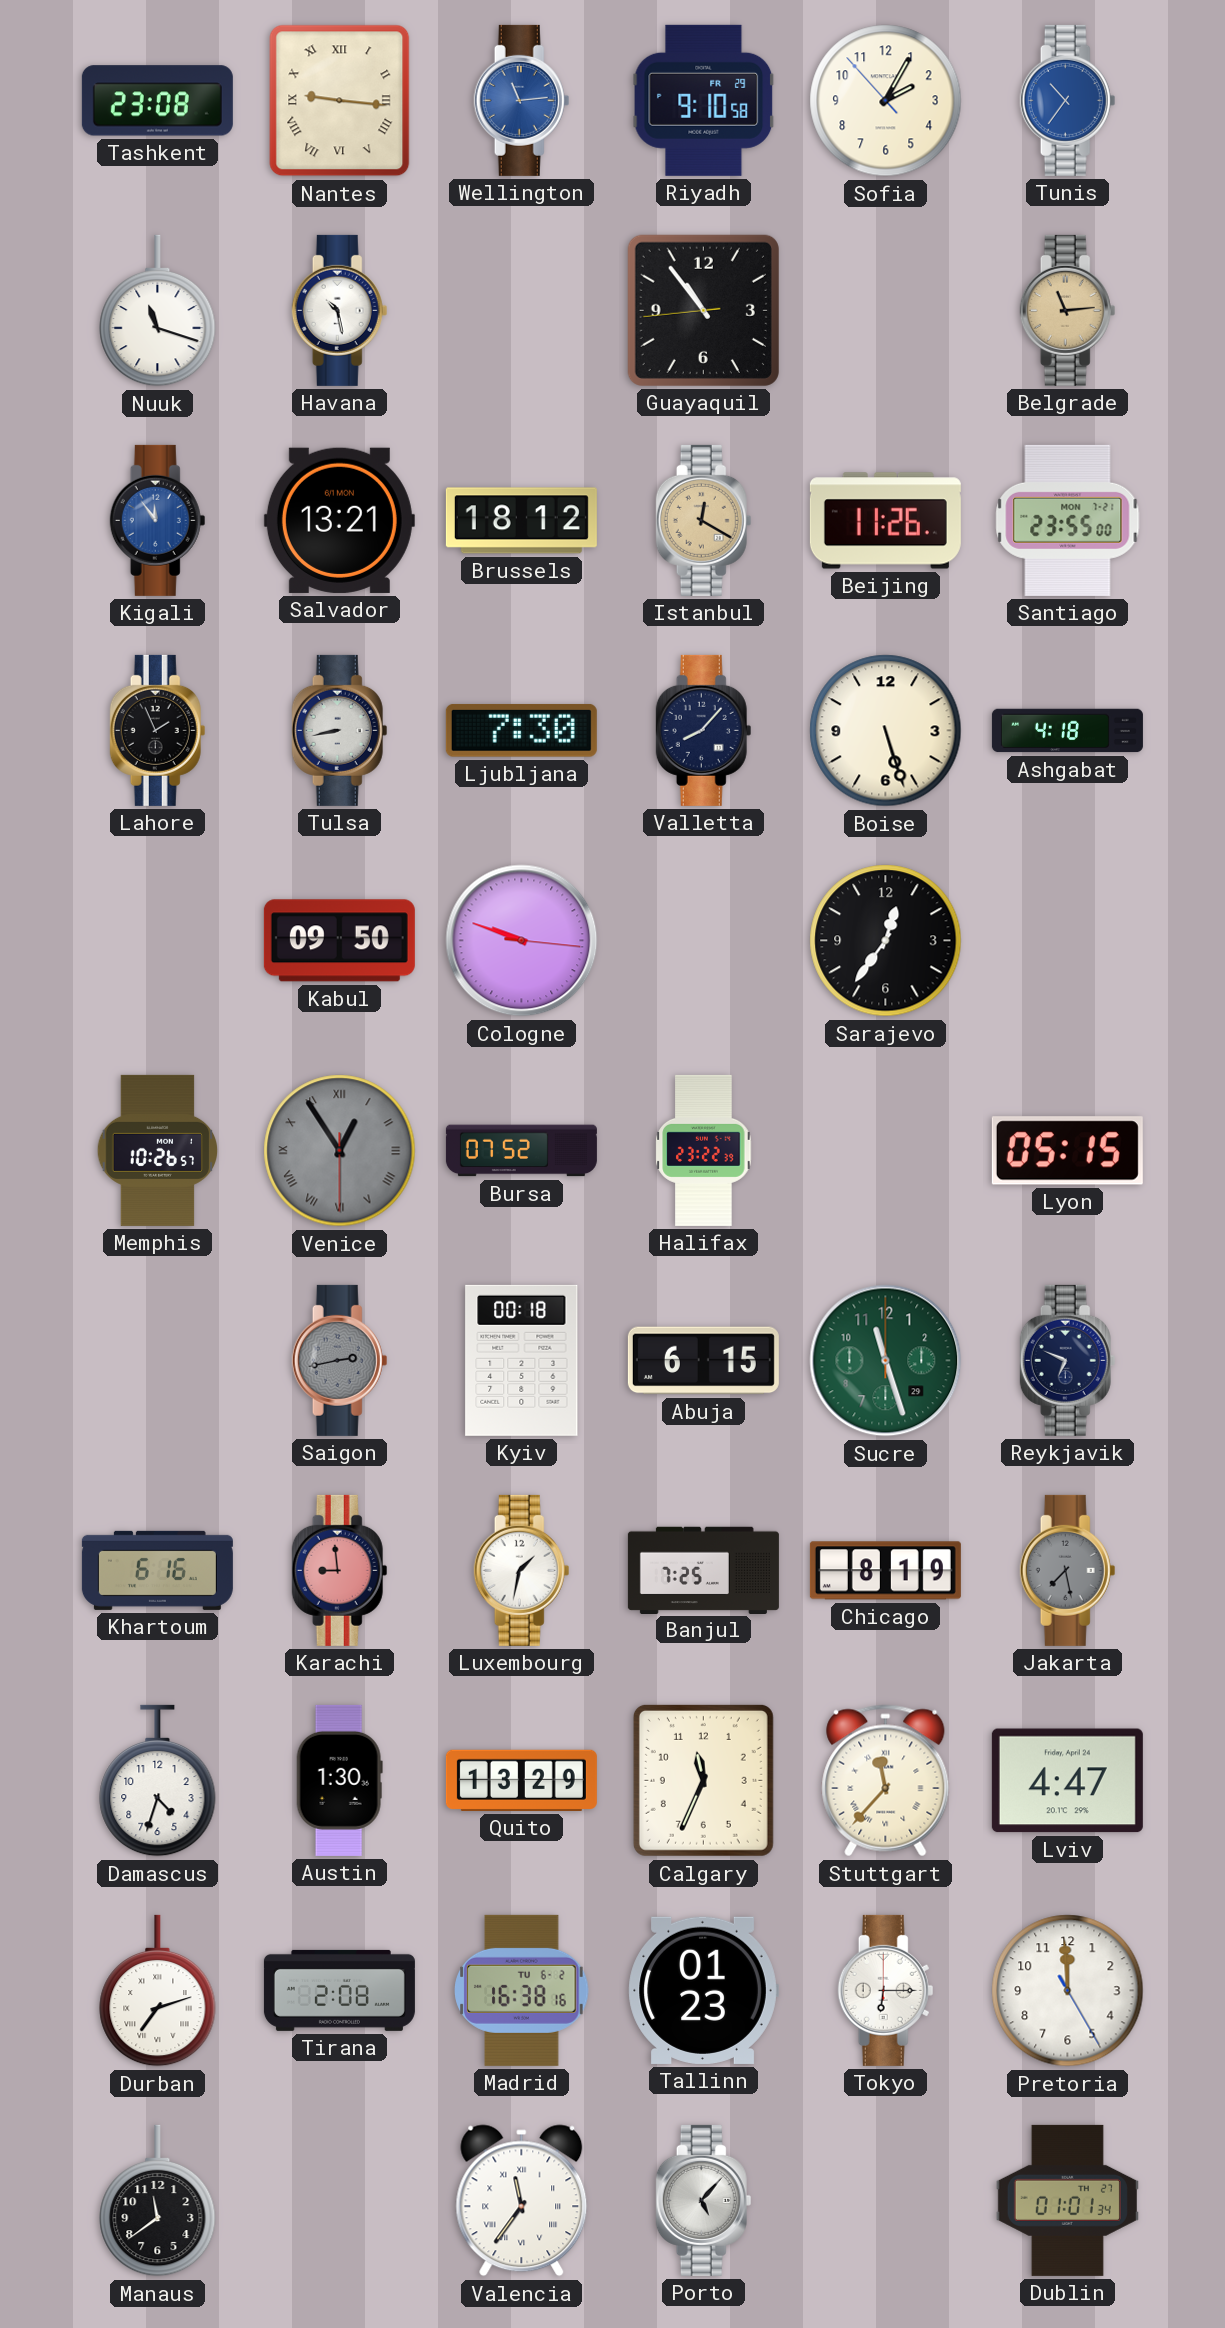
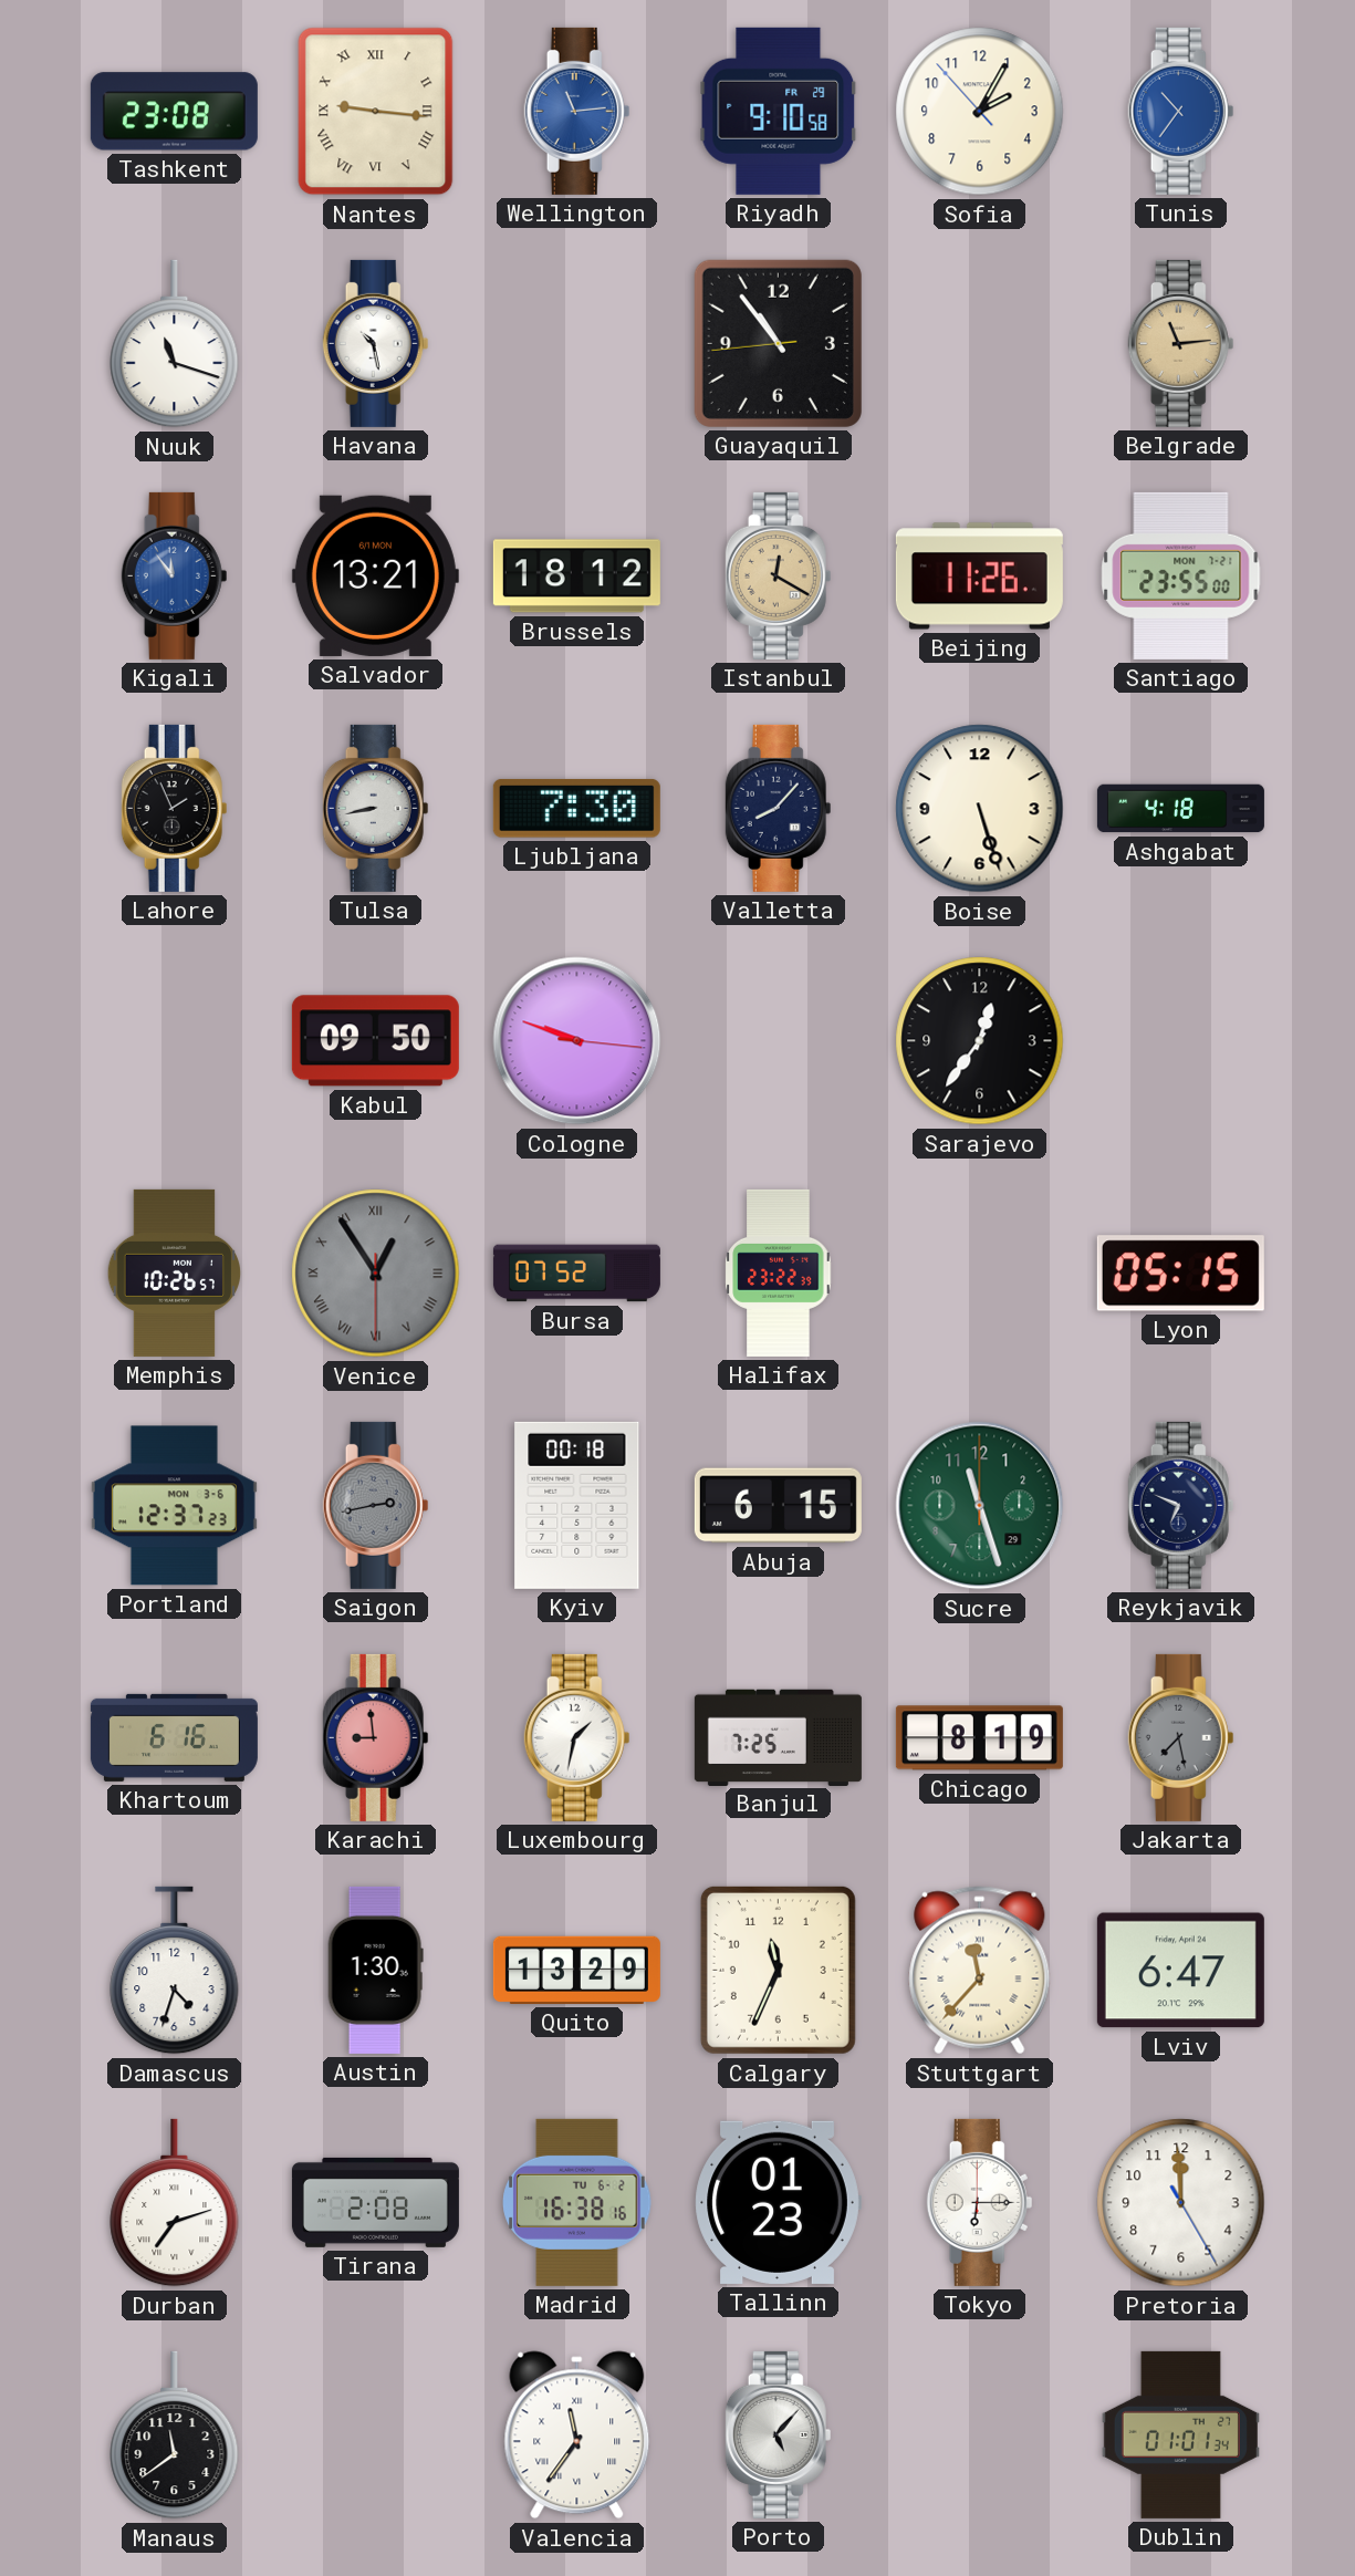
Portland: none -> 12:37
Lviv: 4:47 -> 6:47
